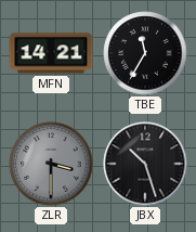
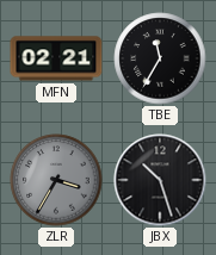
MFN: 14:21 -> 02:21
ZLR: 3:30 -> 3:35
